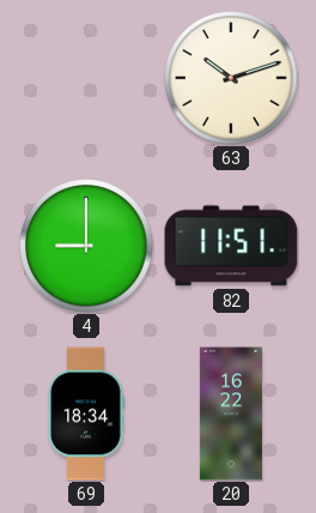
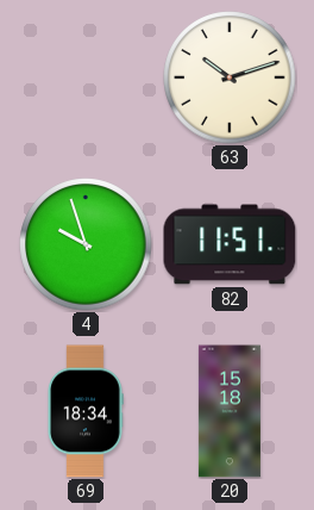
4: 9:00 -> 9:57
20: 16:22 -> 15:18
